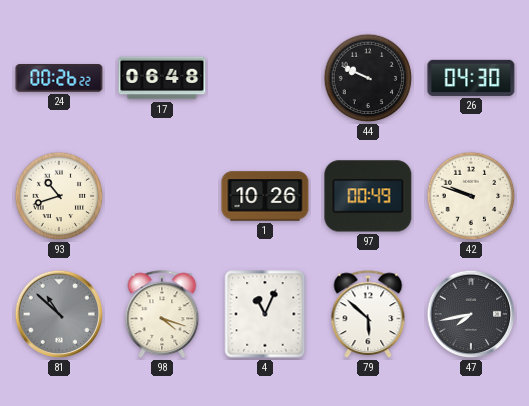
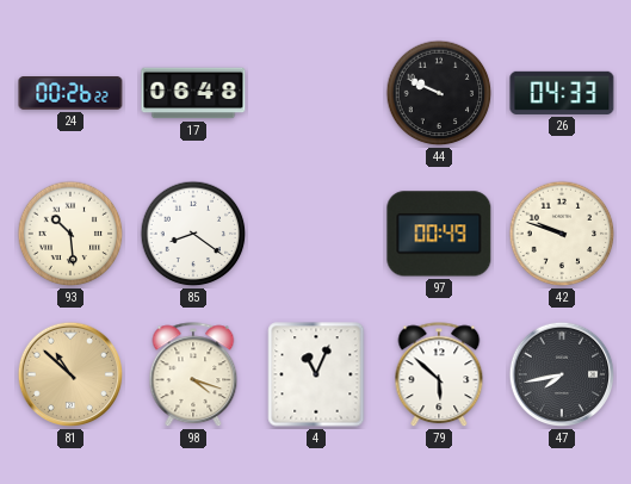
26: 04:30 -> 04:33
93: 10:42 -> 10:29
85: none -> 8:21
1: 10:26 -> none
81 dial: grey -> champagne
